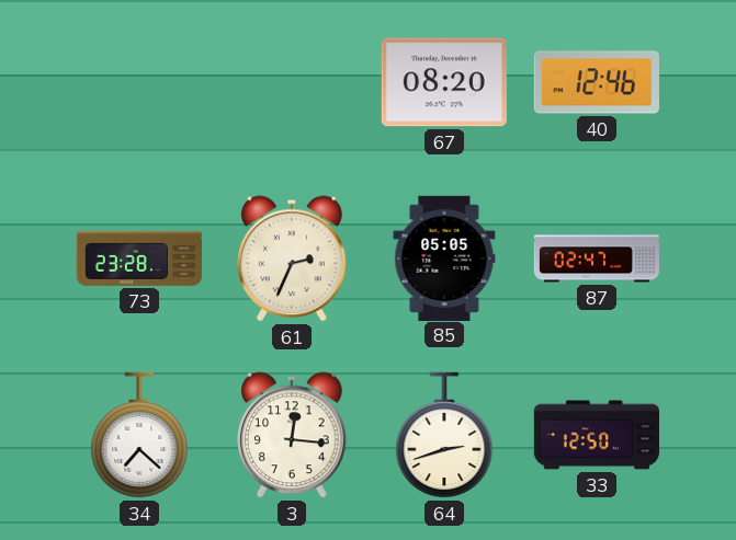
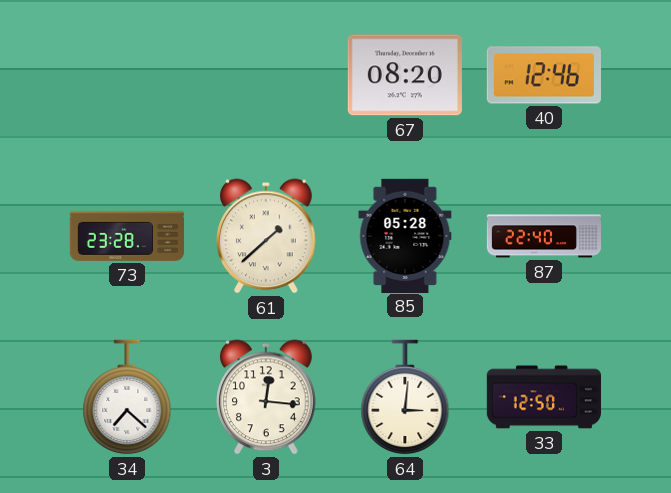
61: 2:34 -> 1:38
85: 05:05 -> 05:28
87: 02:47 -> 22:40
64: 2:42 -> 3:01
